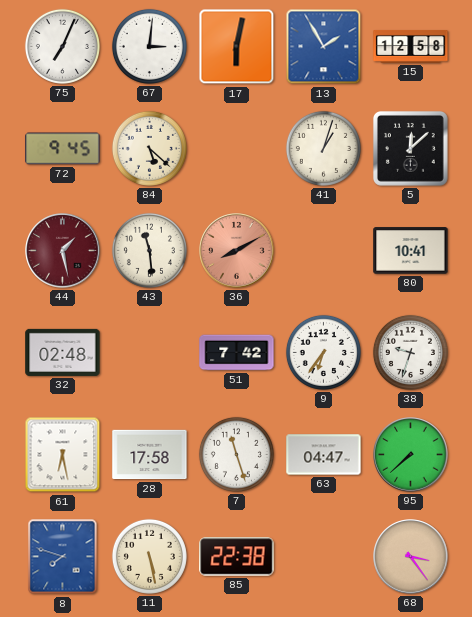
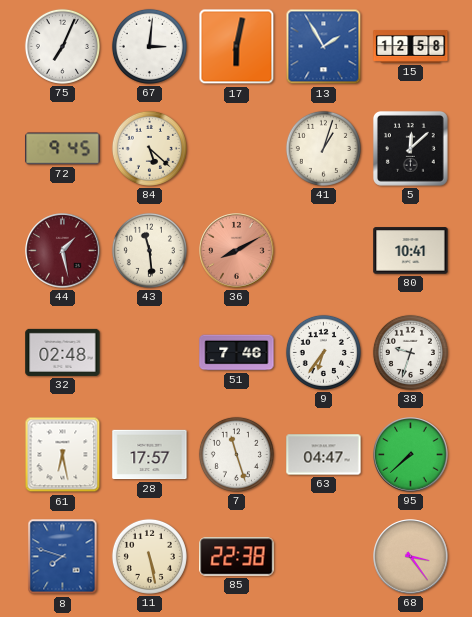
51: 7:42 -> 7:46
28: 17:58 -> 17:57
